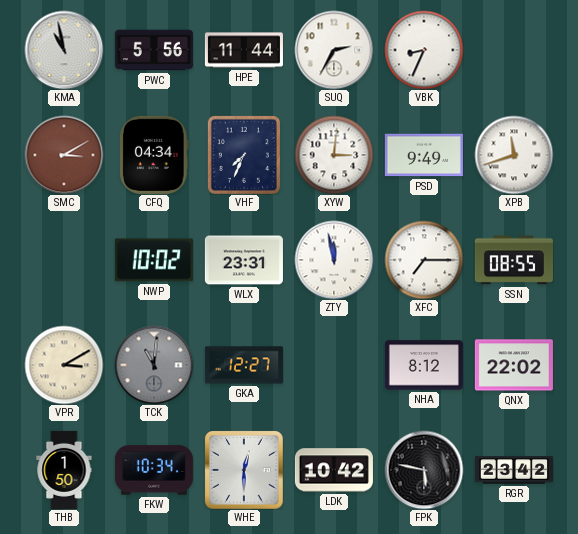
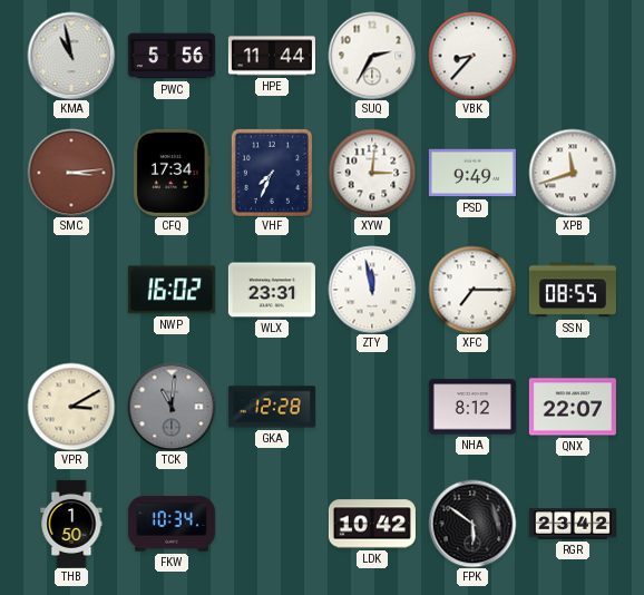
VBK: 8:34 -> 8:37
SMC: 3:10 -> 3:14
CFQ: 04:34 -> 17:34
NWP: 10:02 -> 16:02
GKA: 12:27 -> 12:28
QNX: 22:02 -> 22:07
WHE: 12:30 -> none
FPK: 5:47 -> 5:51
